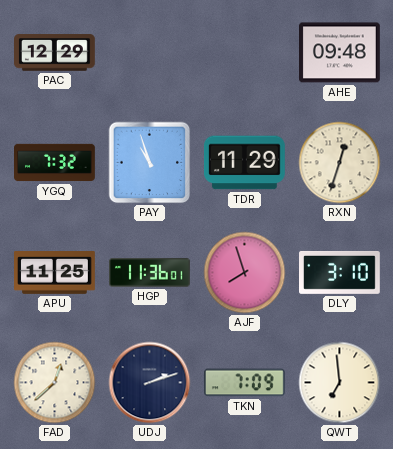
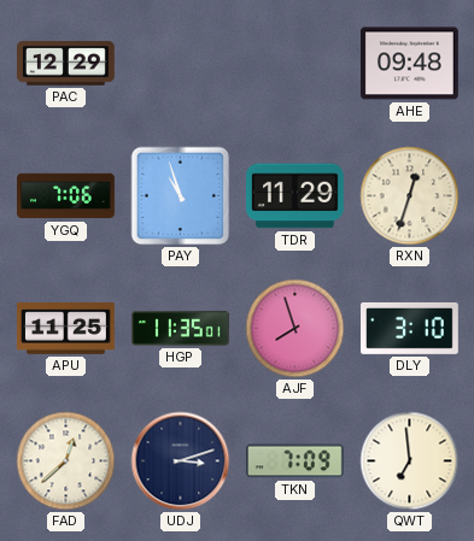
YGQ: 7:32 -> 7:06
HGP: 11:36 -> 11:35
UDJ: 2:12 -> 3:12
